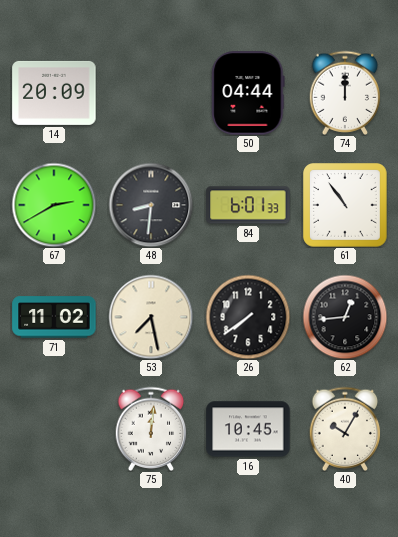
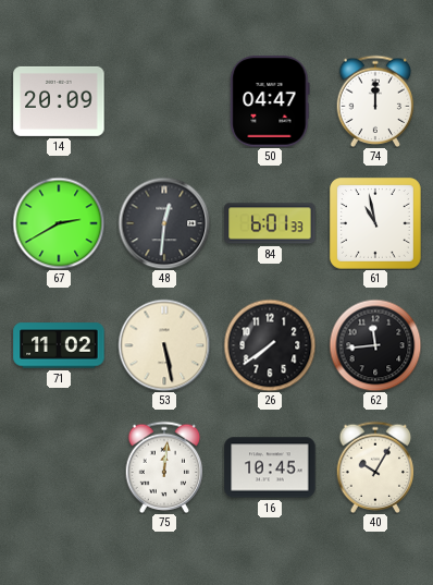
50: 04:44 -> 04:47
48: 8:31 -> 12:31
61: 10:54 -> 10:58
53: 7:28 -> 5:28
62: 12:44 -> 11:44
